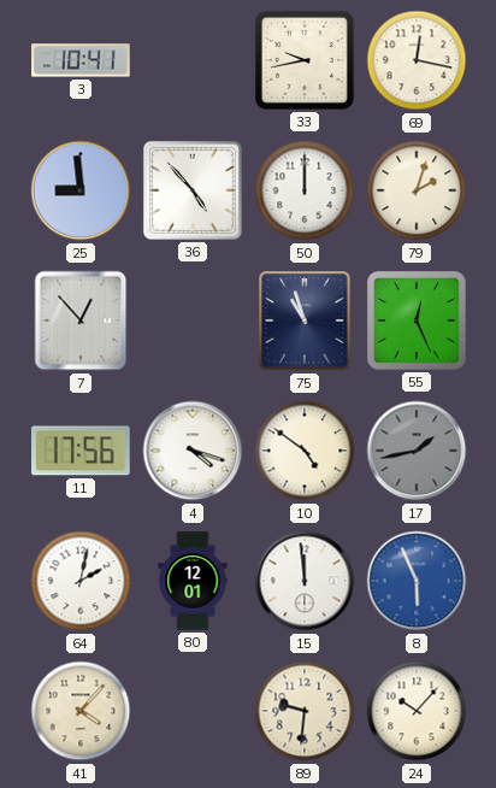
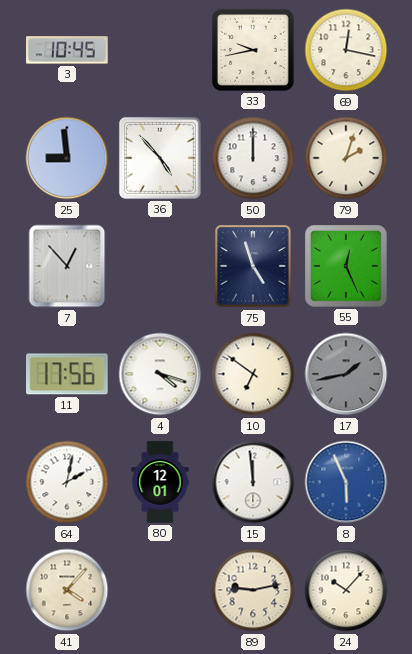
3: 10:41 -> 10:45
75: 10:57 -> 4:57
10: 4:51 -> 6:51
89: 9:31 -> 9:13
